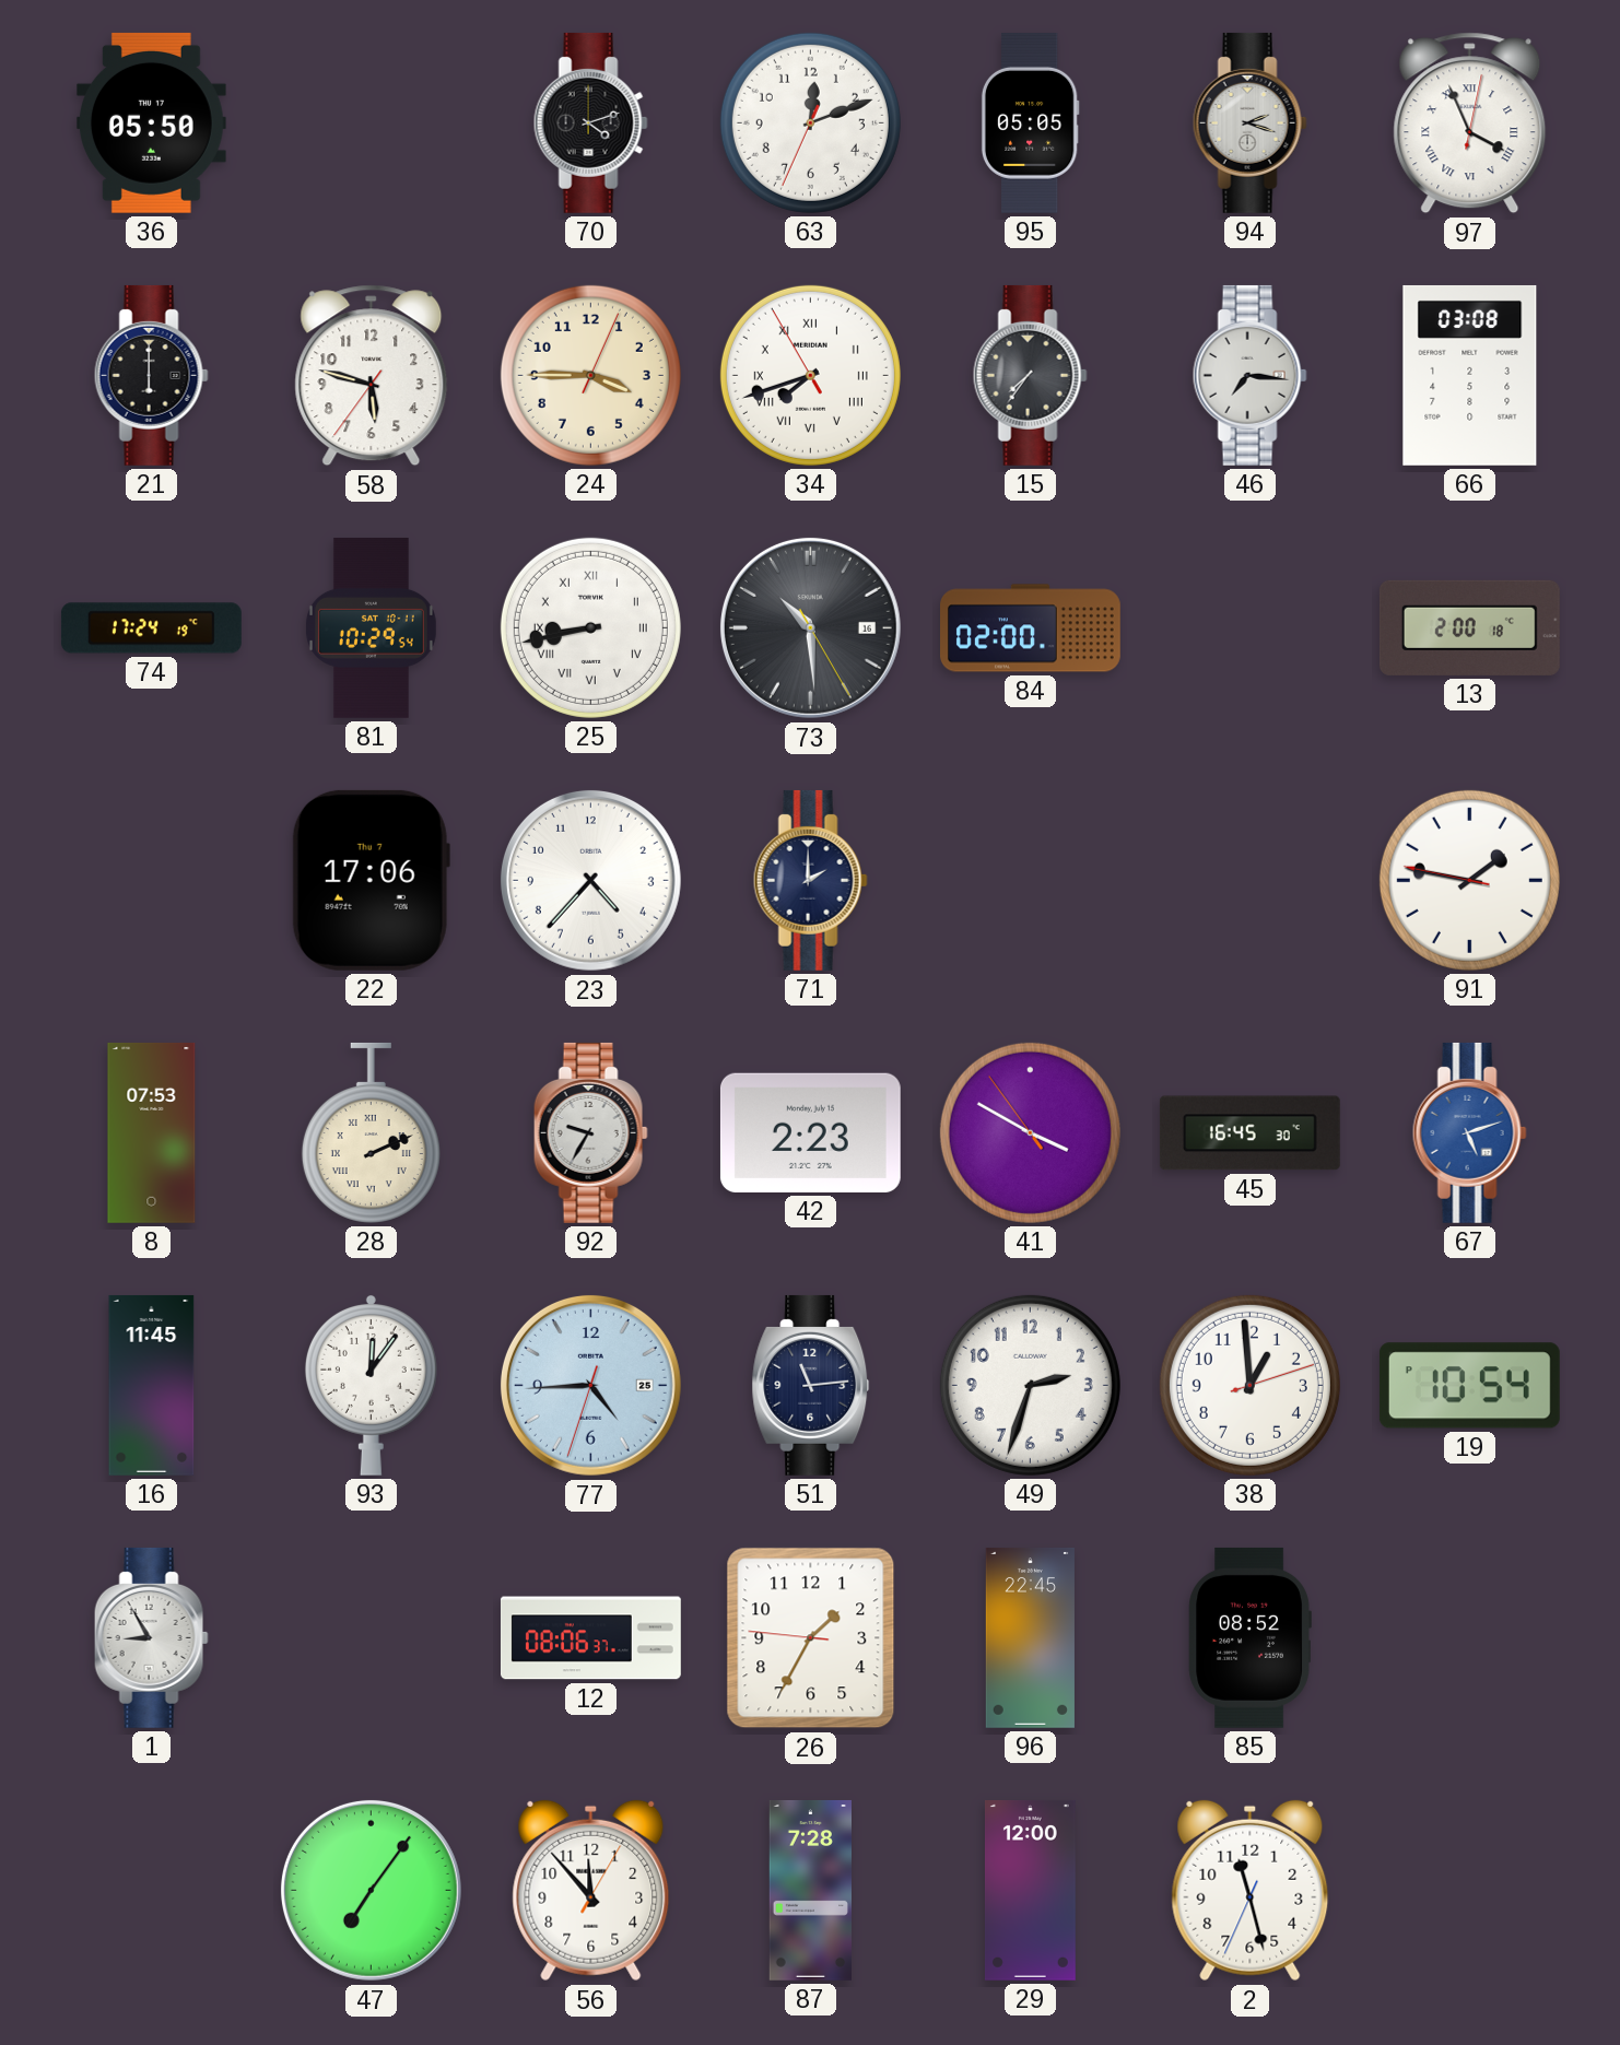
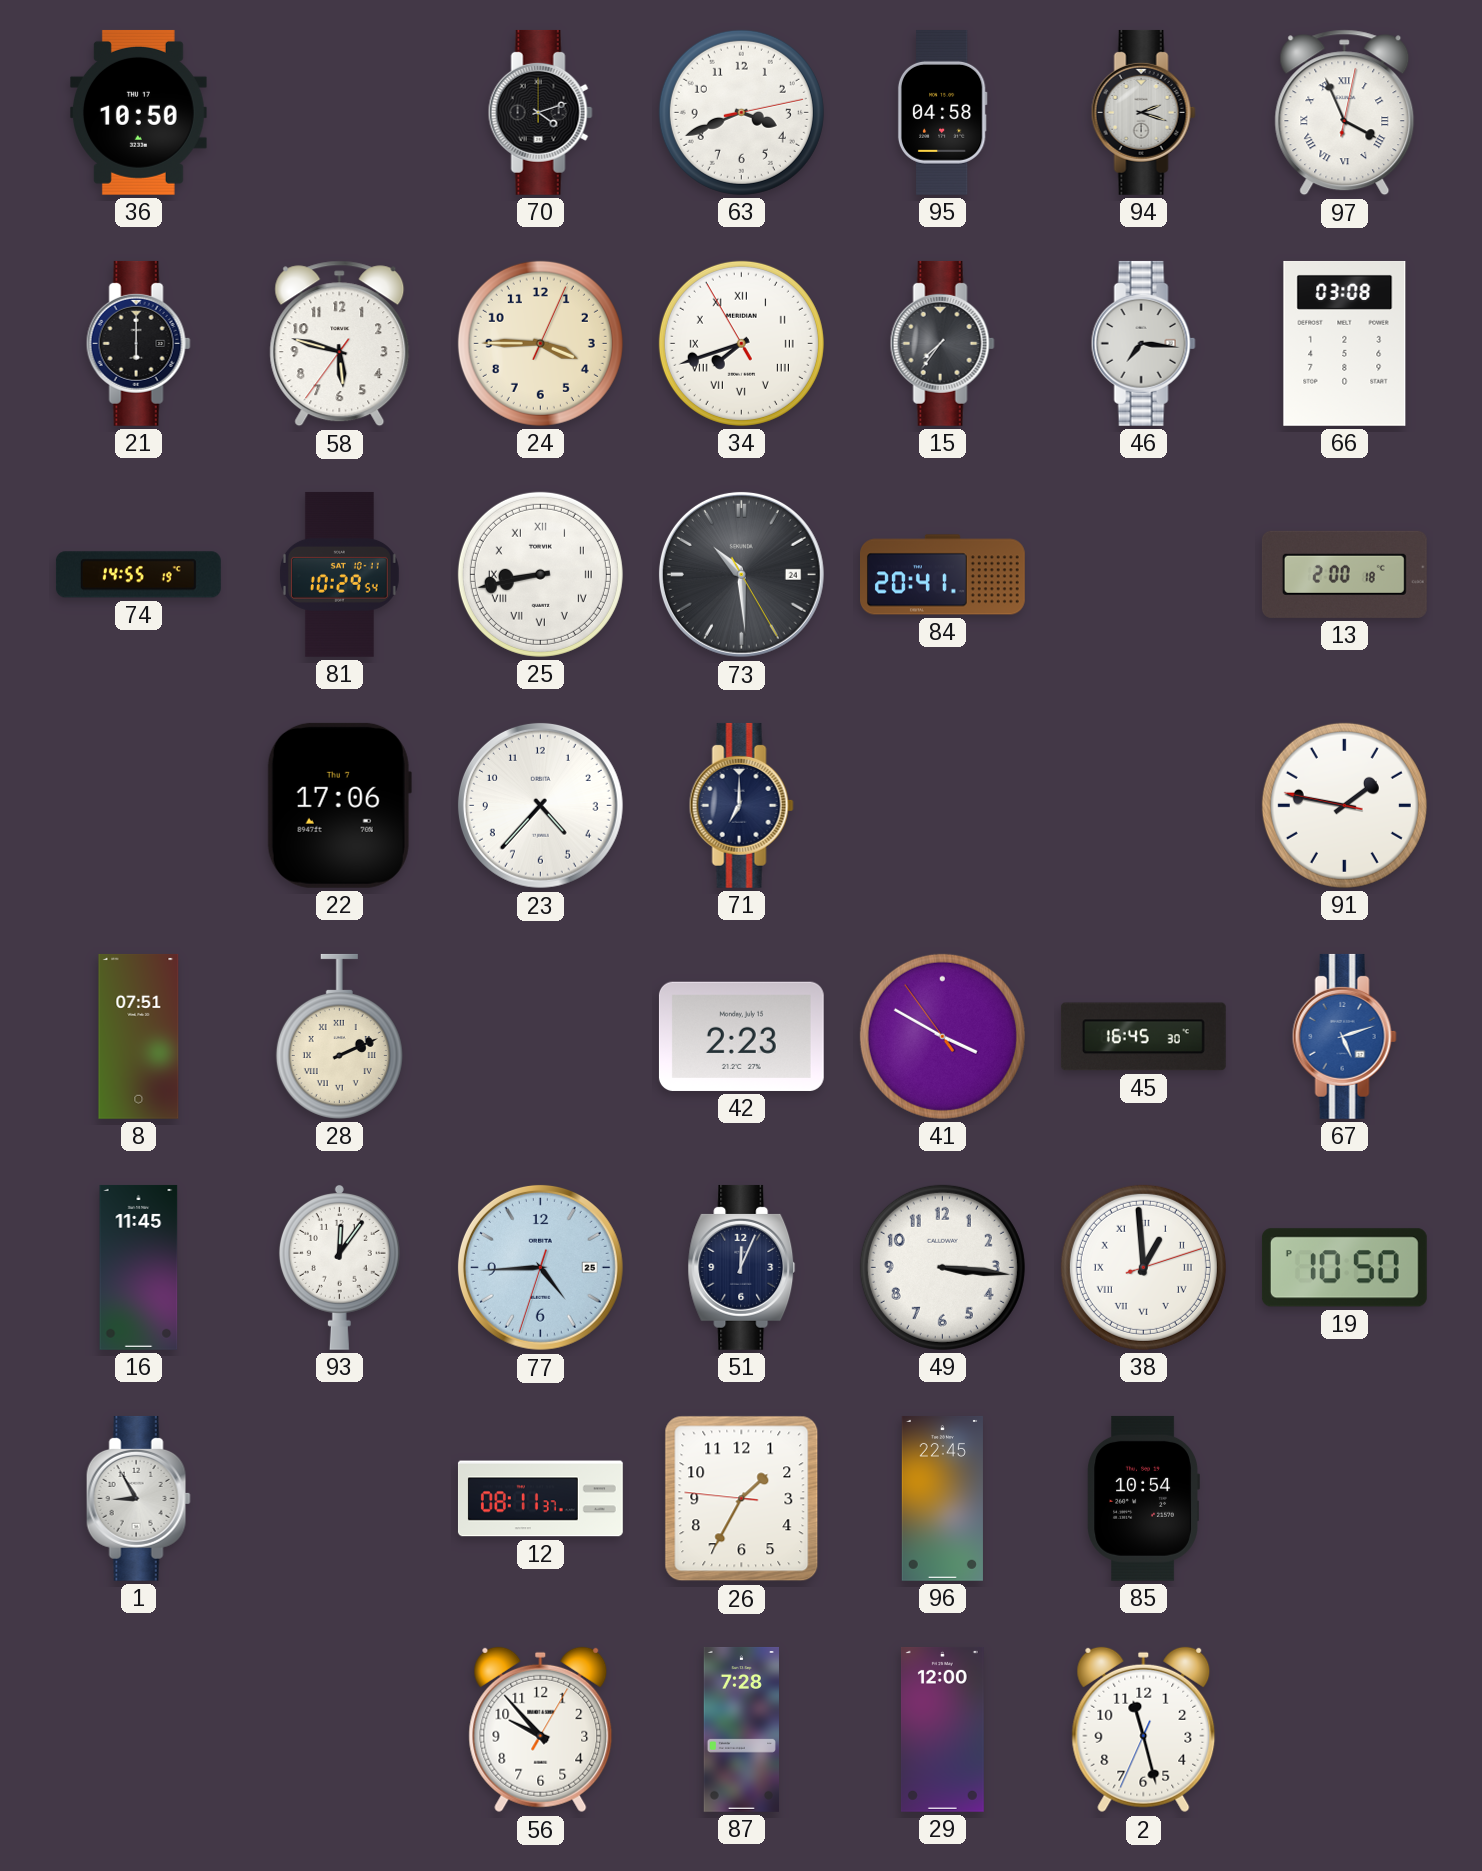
36: 05:50 -> 10:50
63: 12:11 -> 3:41
95: 05:05 -> 04:58
74: 17:24 -> 14:55
73 date: 16 -> 24
84: 02:00 -> 20:41
71: 2:00 -> 7:00
8: 07:53 -> 07:51
92: 9:35 -> none
51: 11:14 -> 12:04
49: 2:33 -> 3:16
38 numerals: Arabic -> Roman
19: 10:54 -> 10:50
12: 08:06 -> 08:11
85: 08:52 -> 10:54
47: 7:06 -> none
56: 11:53 -> 9:53
